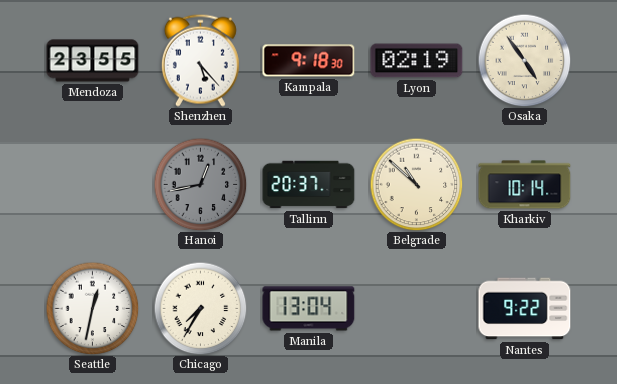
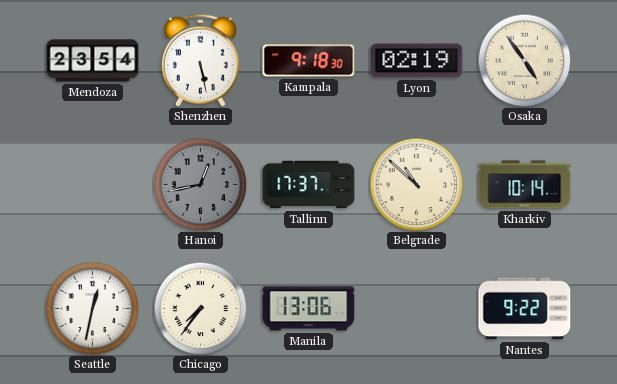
Mendoza: 23:55 -> 23:54
Shenzhen: 5:23 -> 5:28
Tallinn: 20:37 -> 17:37
Chicago: 7:35 -> 7:36
Manila: 13:04 -> 13:06
